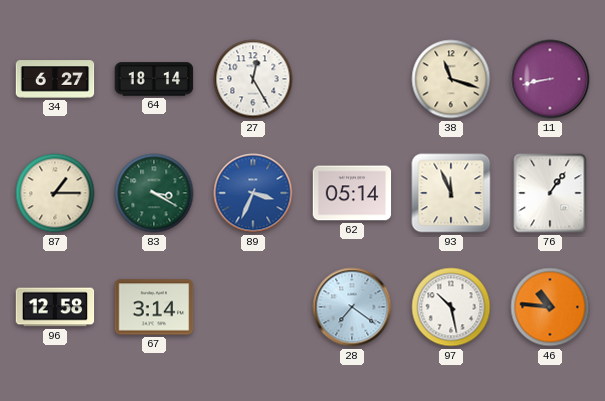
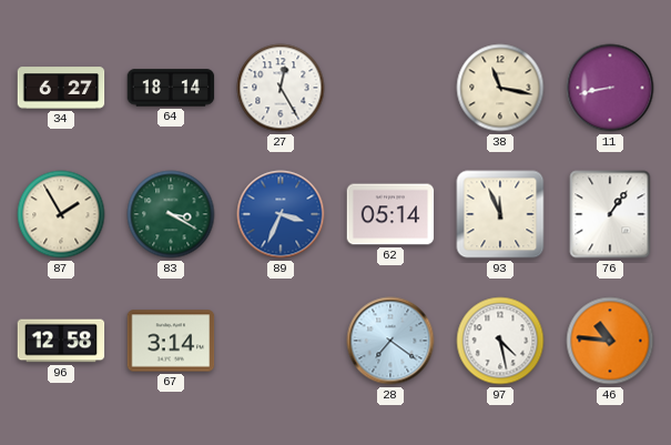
38: 11:18 -> 11:17
87: 1:15 -> 1:55
97: 10:28 -> 4:28
